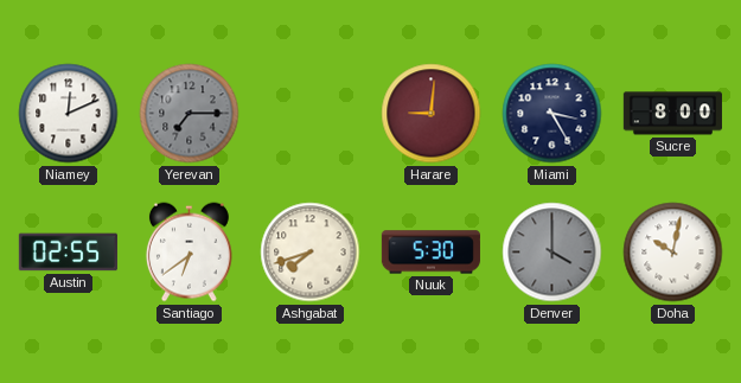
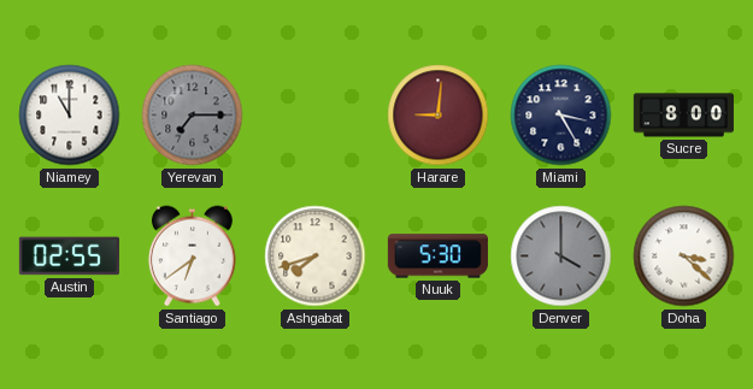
Niamey: 12:11 -> 11:00
Doha: 10:02 -> 3:22
